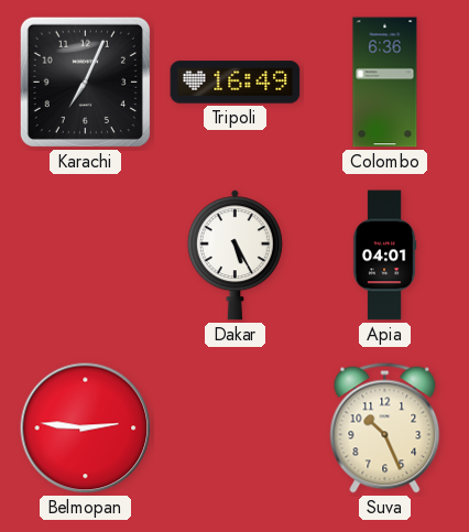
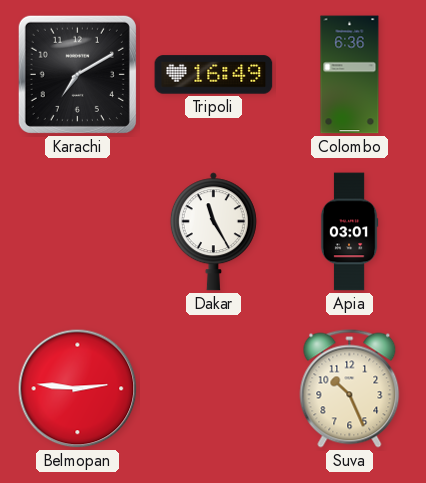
Karachi: 7:04 -> 7:10
Dakar: 5:25 -> 11:25
Apia: 04:01 -> 03:01
